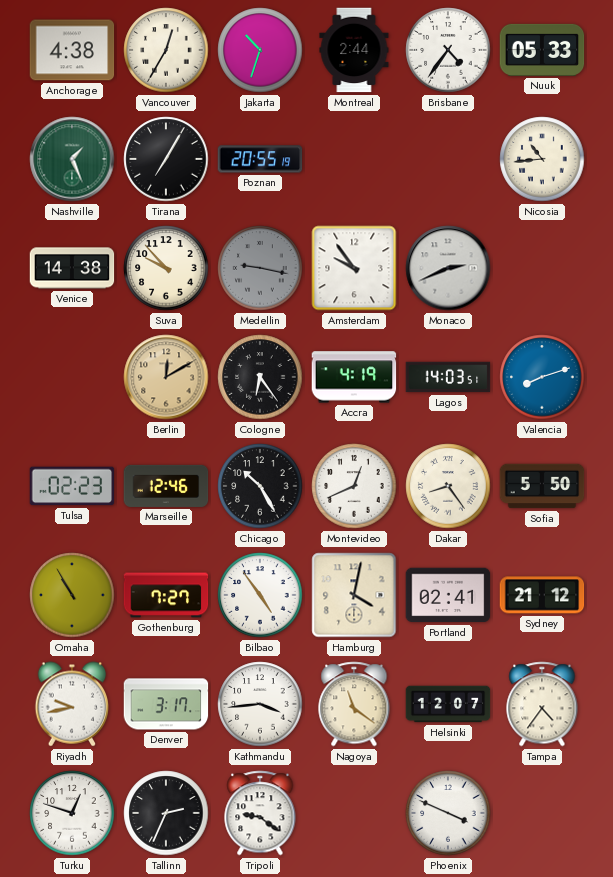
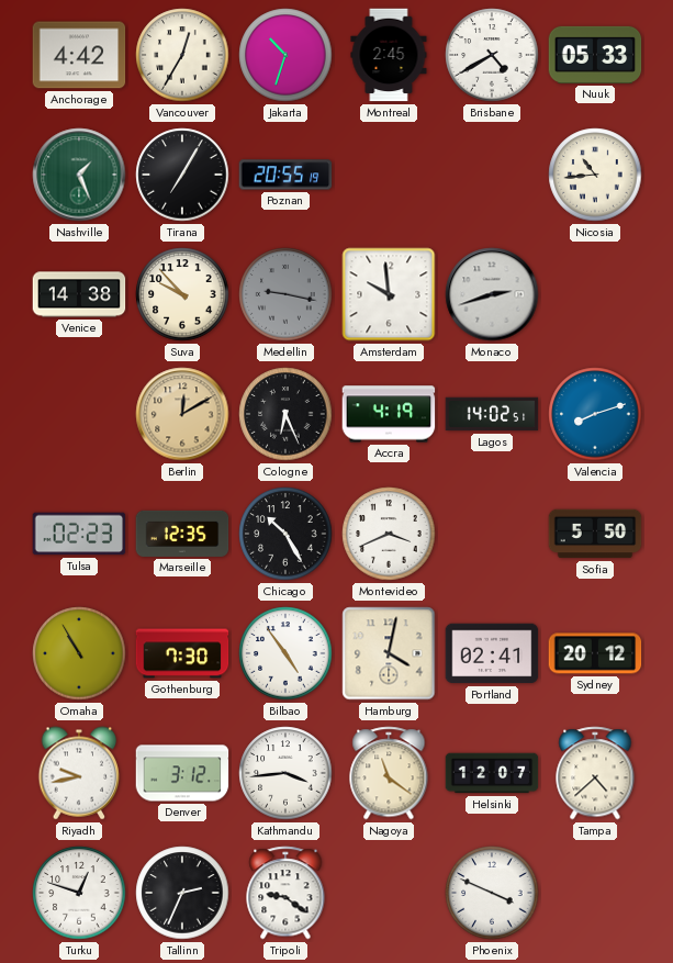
Anchorage: 4:38 -> 4:42
Montreal: 2:44 -> 2:45
Brisbane: 4:36 -> 4:40
Amsterdam: 9:54 -> 9:59
Monaco: 2:41 -> 2:42
Cologne: 6:24 -> 6:26
Lagos: 14:03 -> 14:02
Marseille: 12:46 -> 12:35
Montevideo: 12:41 -> 3:41
Dakar: 8:24 -> none
Gothenburg: 7:27 -> 7:30
Sydney: 21:12 -> 20:12
Denver: 3:17 -> 3:12
Tampa: 4:36 -> 4:38
